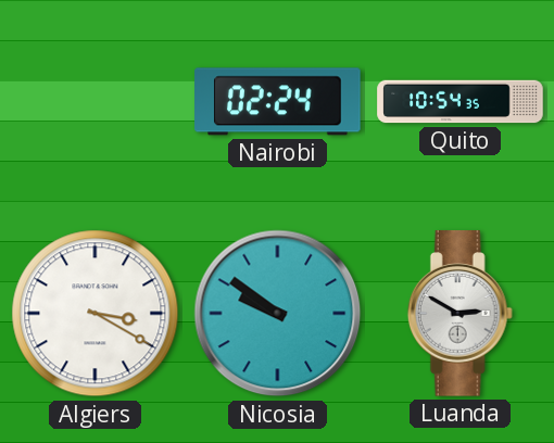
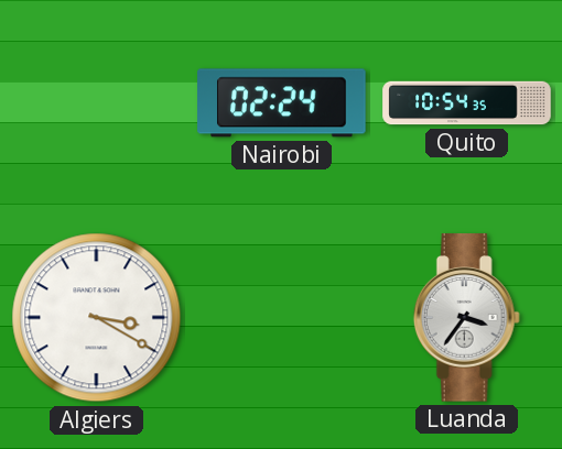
Nicosia: 9:51 -> none
Luanda: 2:50 -> 3:36
